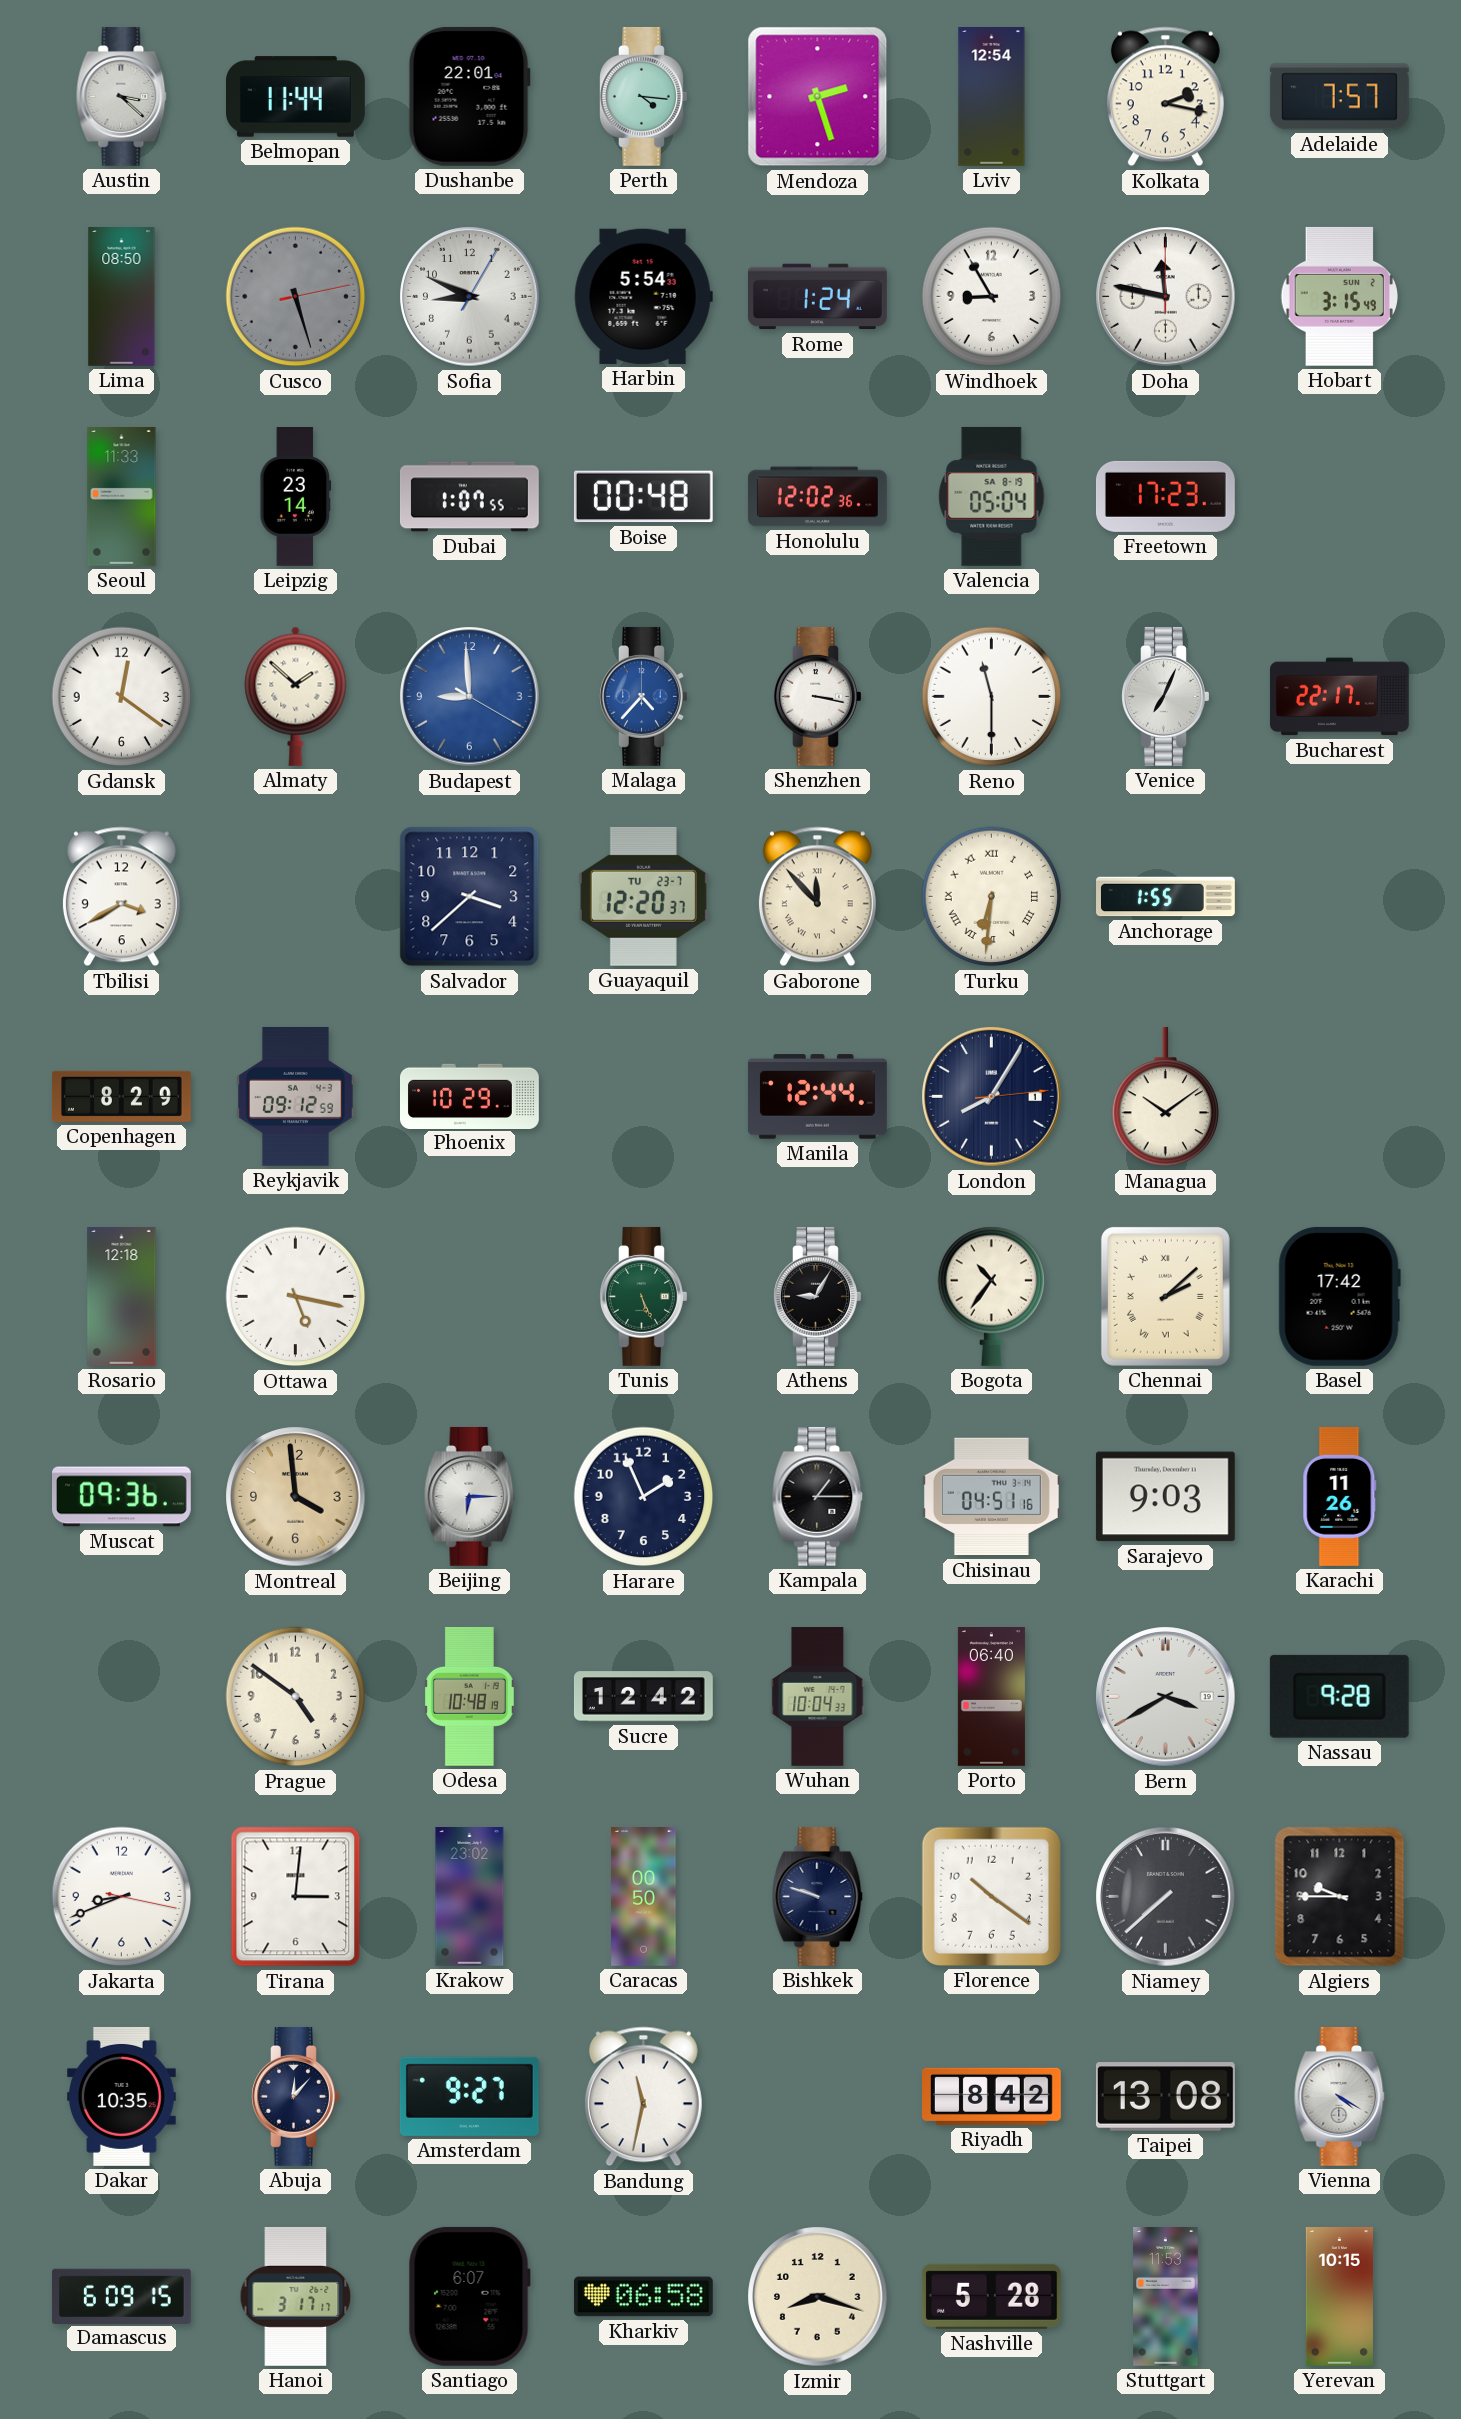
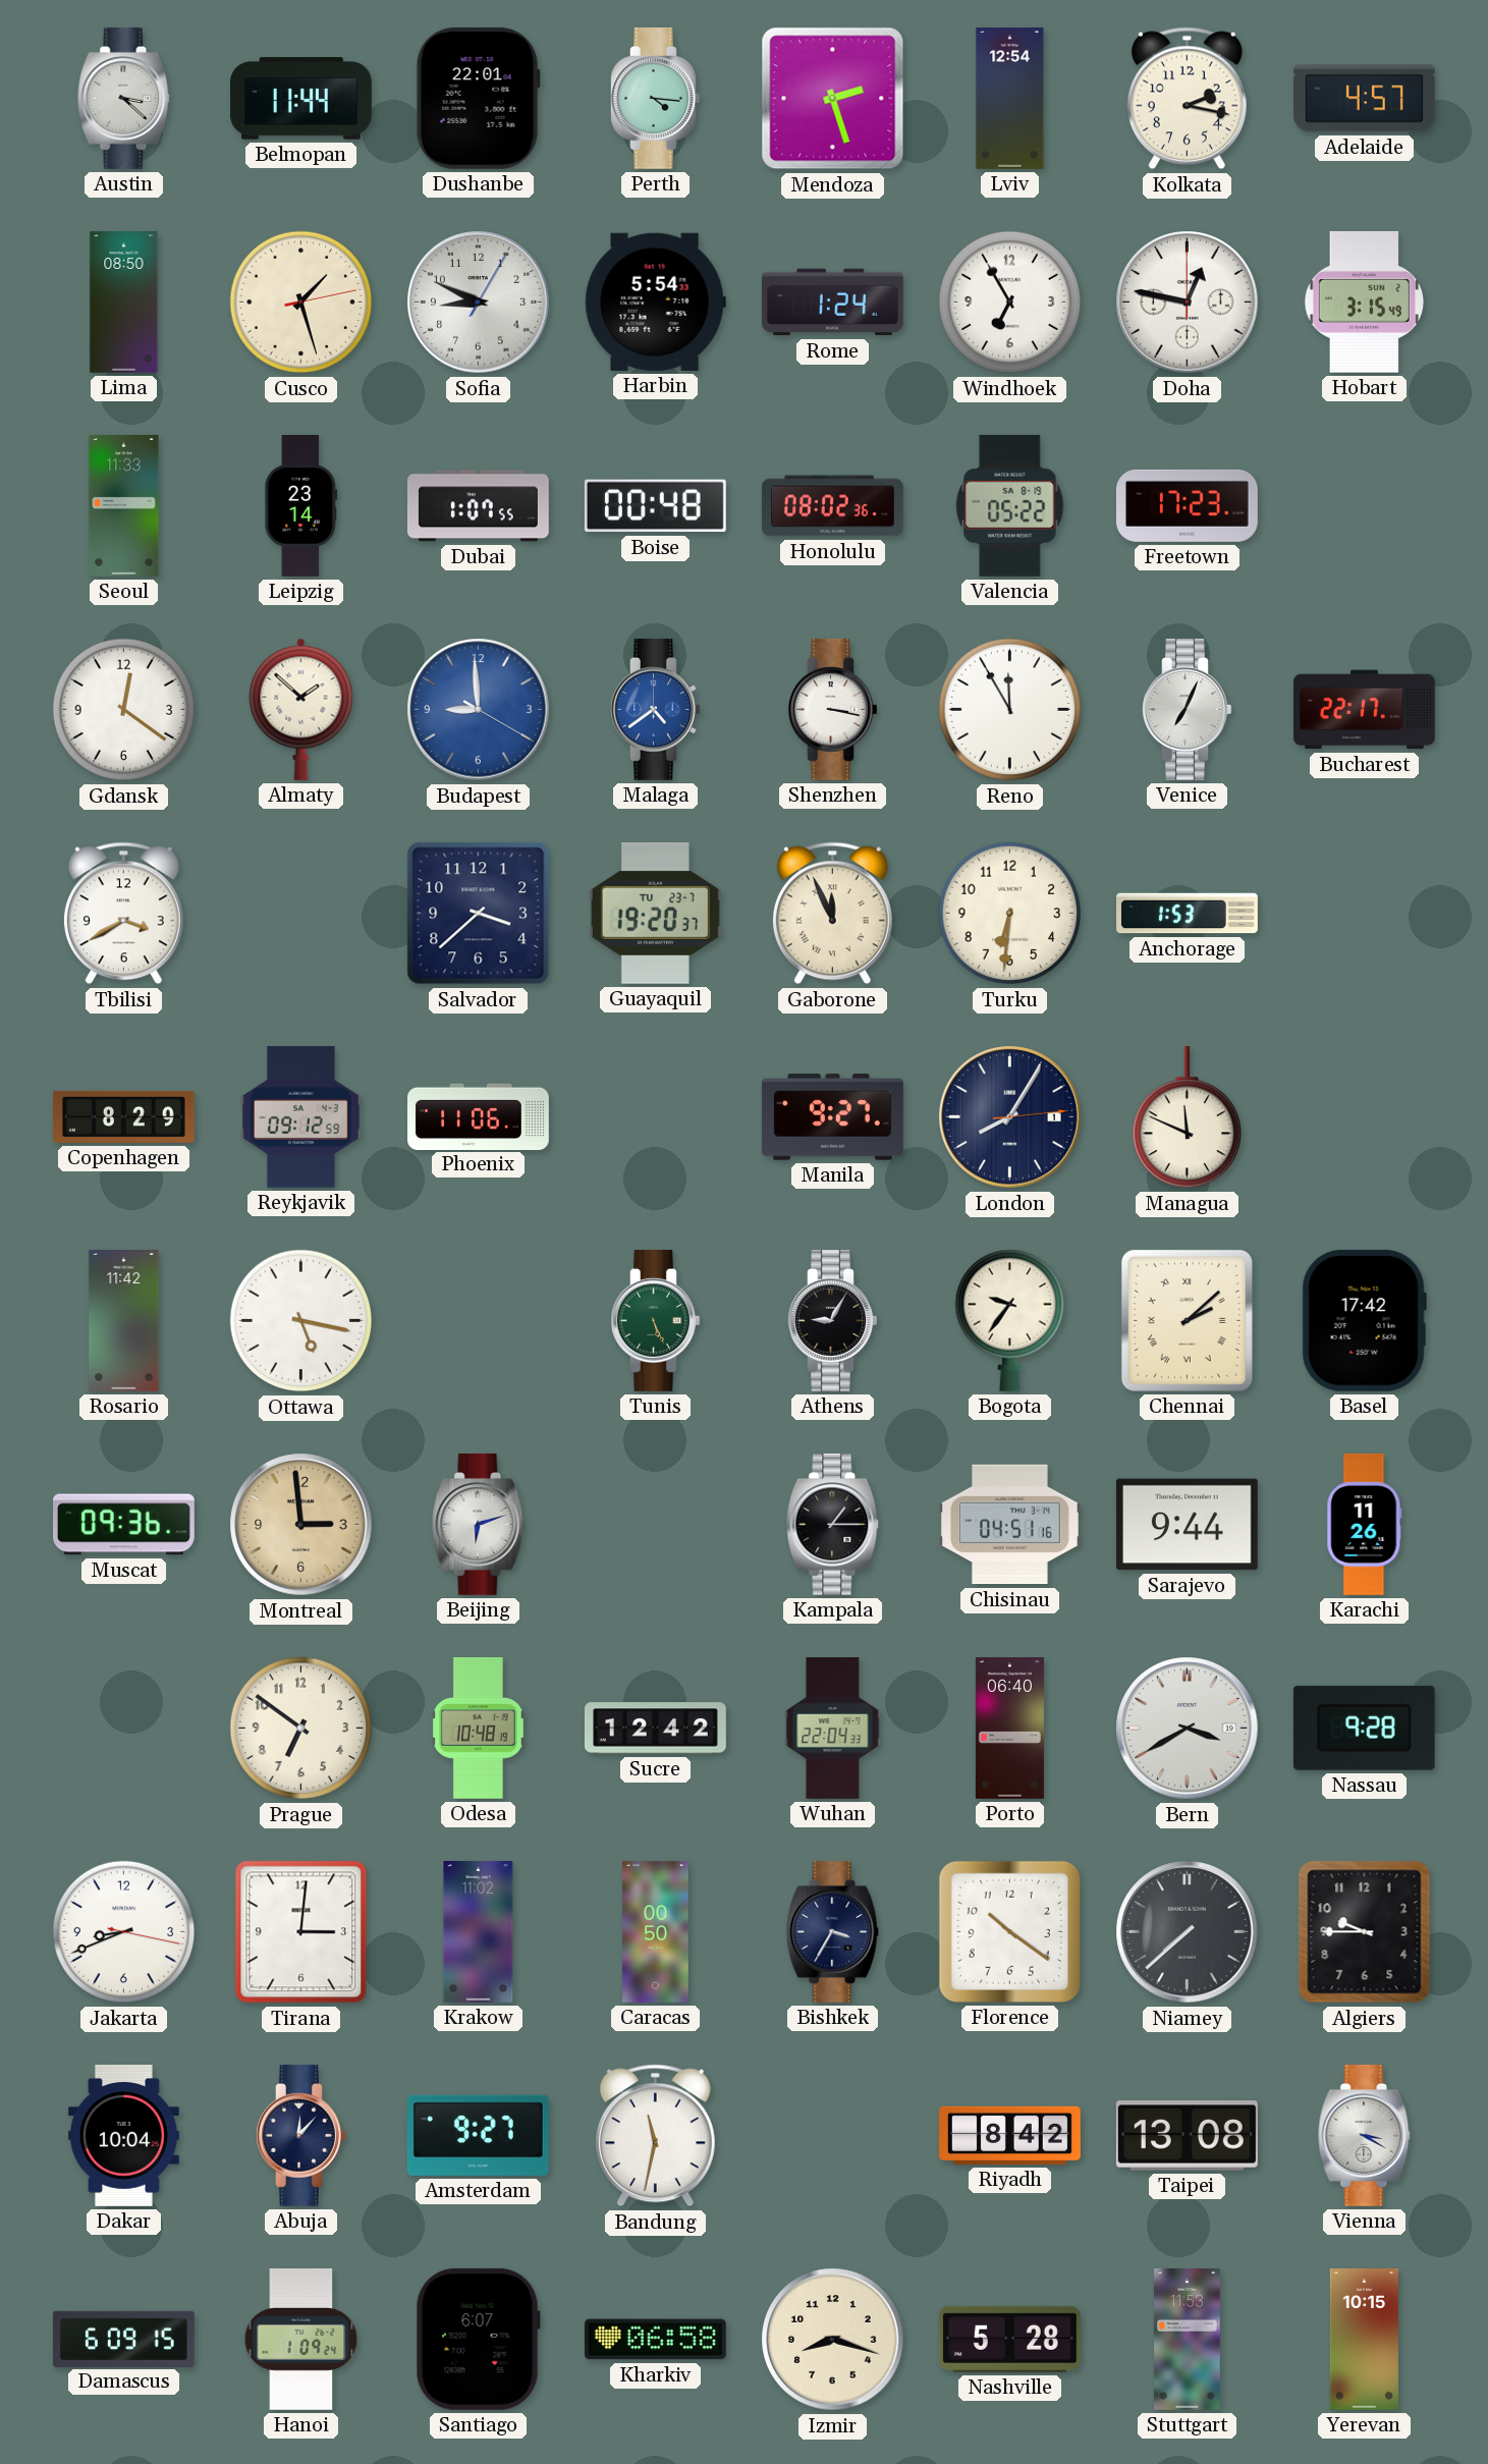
Adelaide: 7:57 -> 4:57
Cusco: 5:27 -> 1:27
Cusco dial: grey -> cream
Windhoek: 8:55 -> 6:55
Doha: 11:47 -> 12:47
Honolulu: 12:02 -> 08:02
Valencia: 05:04 -> 05:22
Malaga: 4:37 -> 4:39
Reno: 11:30 -> 11:55
Guayaquil: 12:20 -> 19:20
Gaborone: 11:53 -> 11:56
Turku numerals: Roman -> Arabic
Anchorage: 1:55 -> 1:53
Phoenix: 10:29 -> 11:06
Manila: 12:44 -> 9:27
Managua: 10:09 -> 11:49
Rosario: 12:18 -> 11:42
Bogota: 10:36 -> 9:36
Montreal: 3:59 -> 2:59
Beijing: 6:15 -> 6:12
Harare: 1:56 -> none
Sarajevo: 9:03 -> 9:44
Prague: 4:51 -> 6:51
Wuhan: 10:04 -> 22:04
Krakow: 23:02 -> 11:02
Bishkek: 9:48 -> 3:35
Dakar: 10:35 -> 10:04
Vienna: 4:20 -> 3:20
Hanoi: 3:17 -> 1:09
